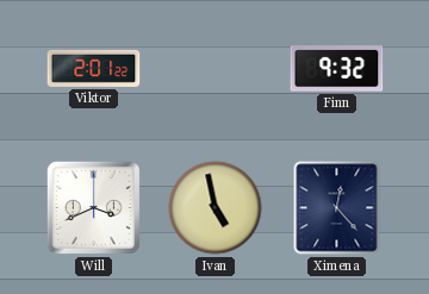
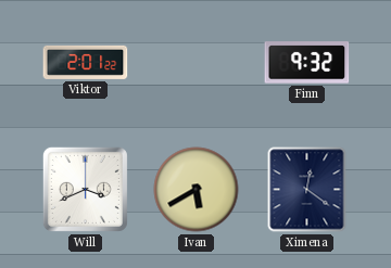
Ivan: 4:58 -> 5:40
Ximena: 12:23 -> 12:21
